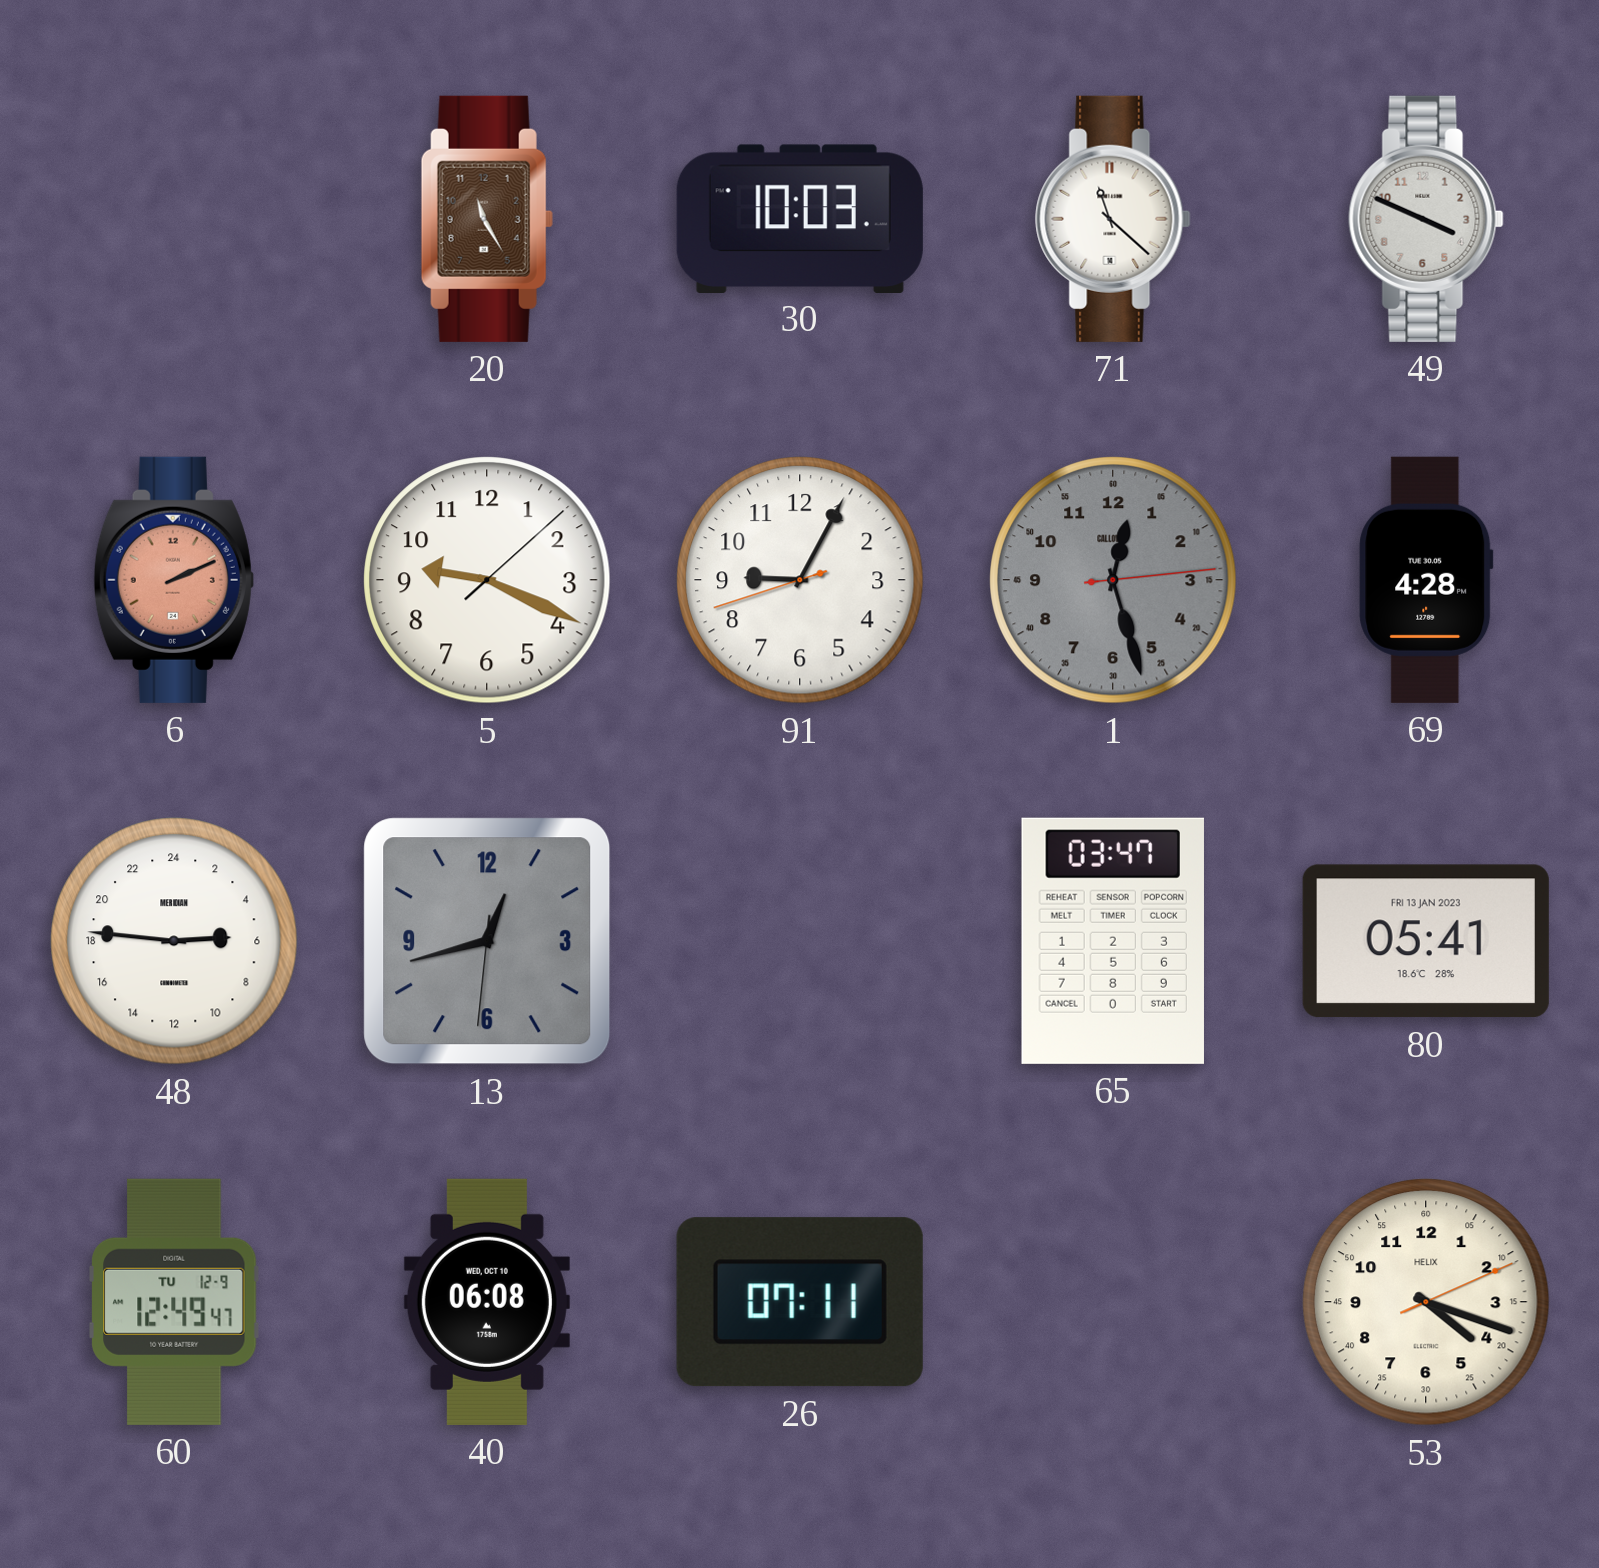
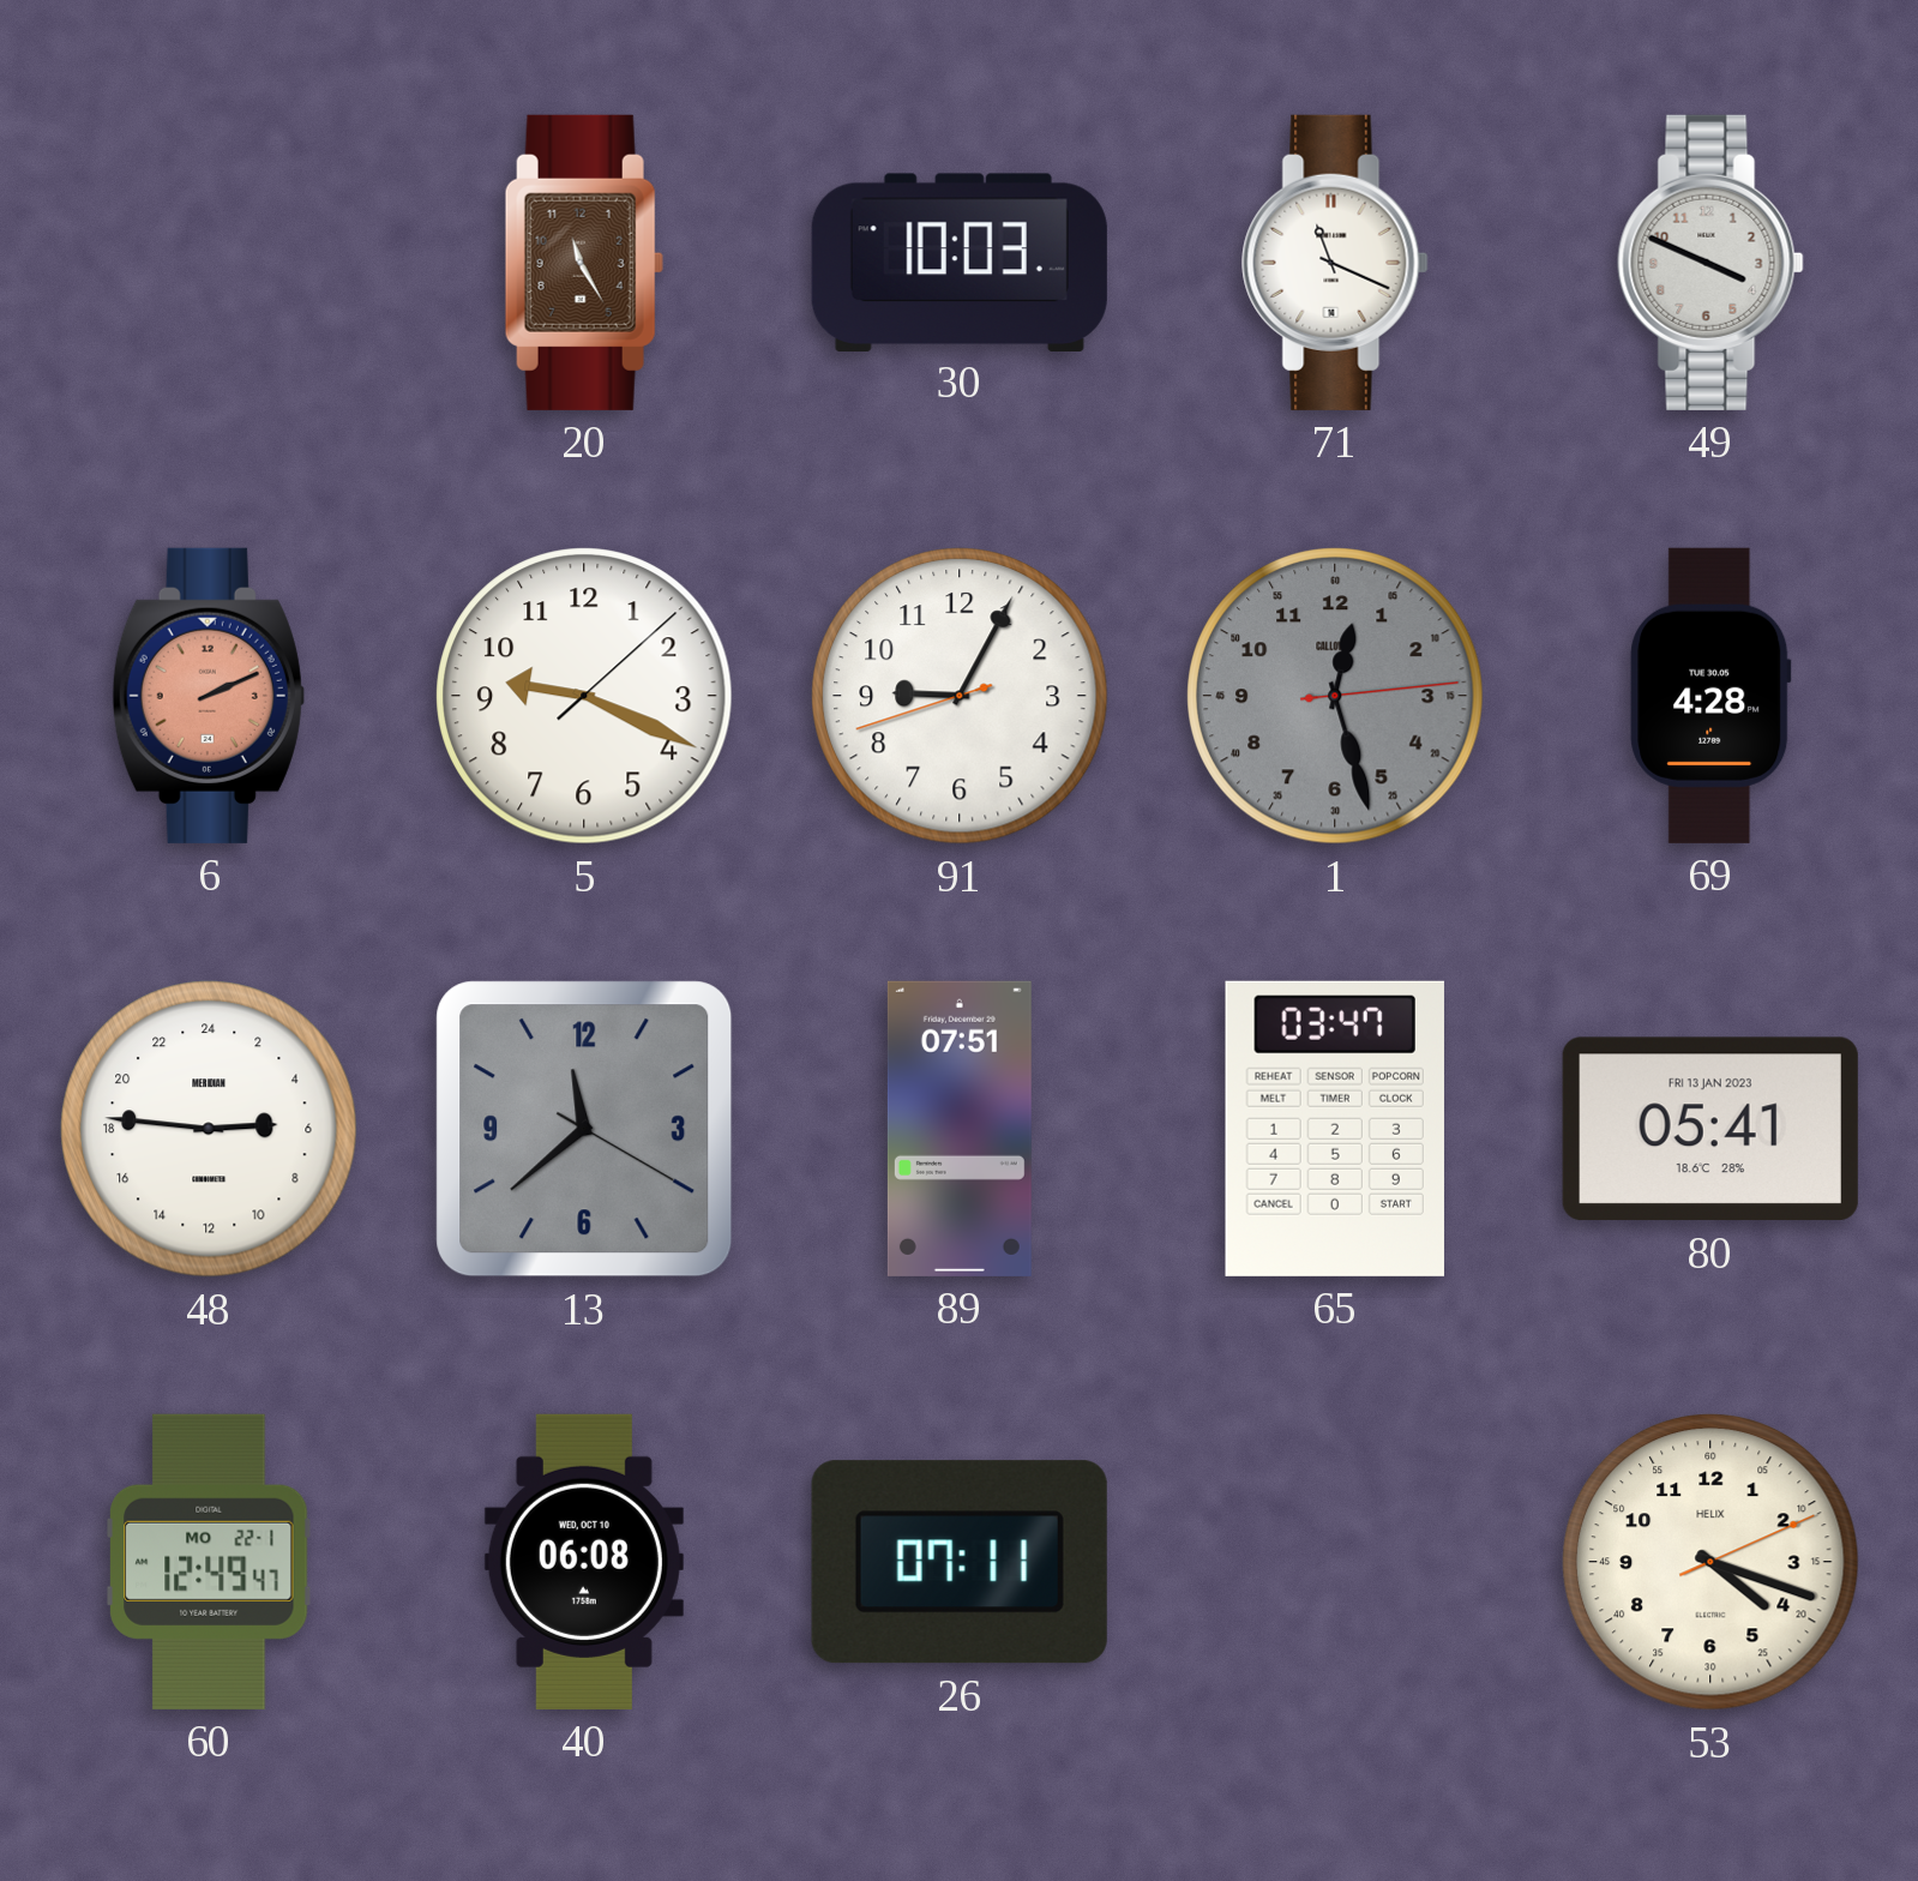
71: 11:22 -> 11:19
13: 12:42 -> 11:38
89: none -> 07:51
60 date: TU 12-9 -> MO 22-1
